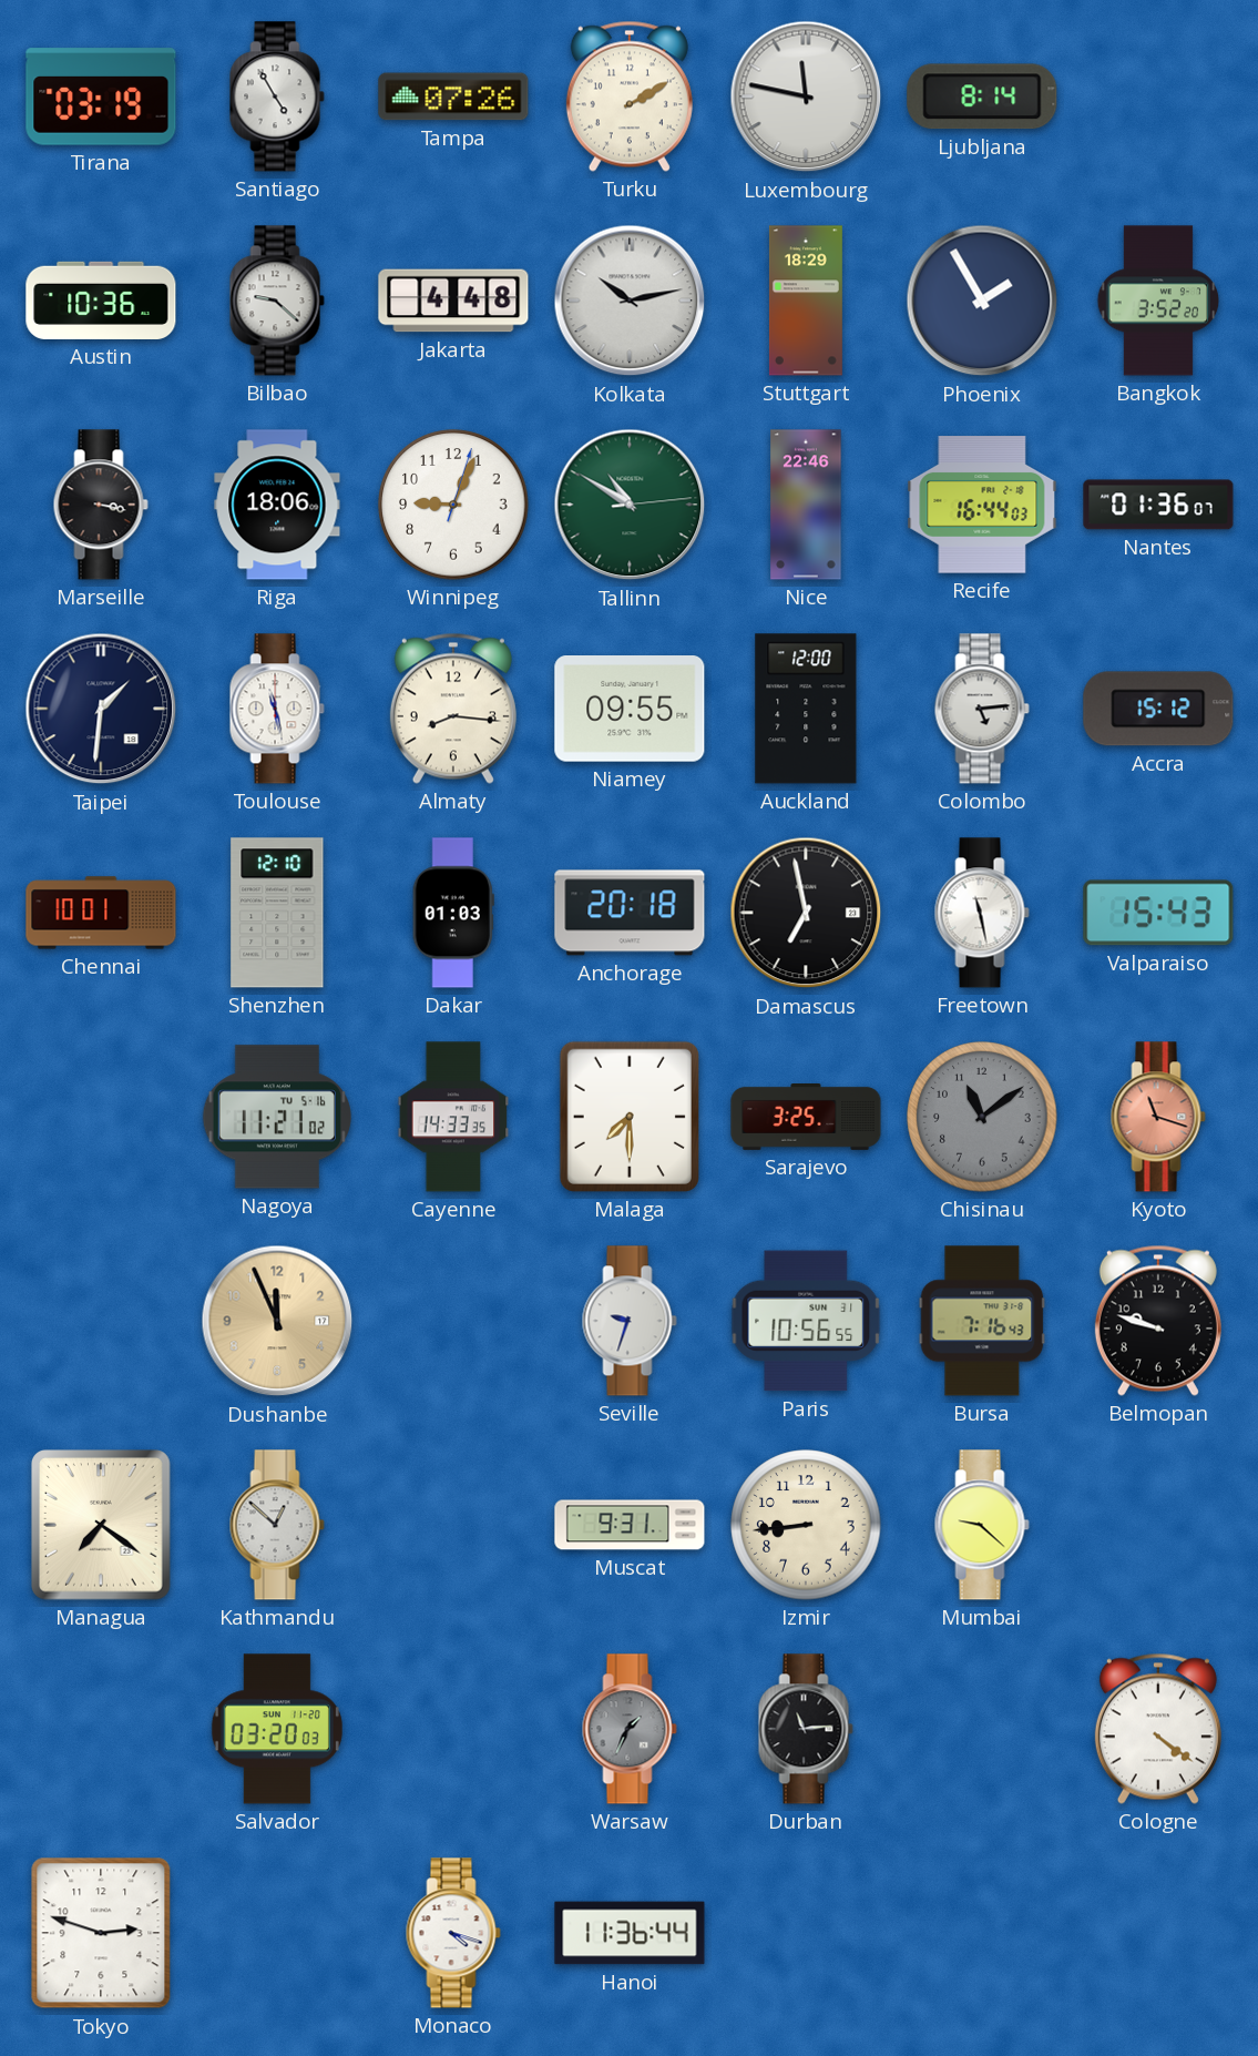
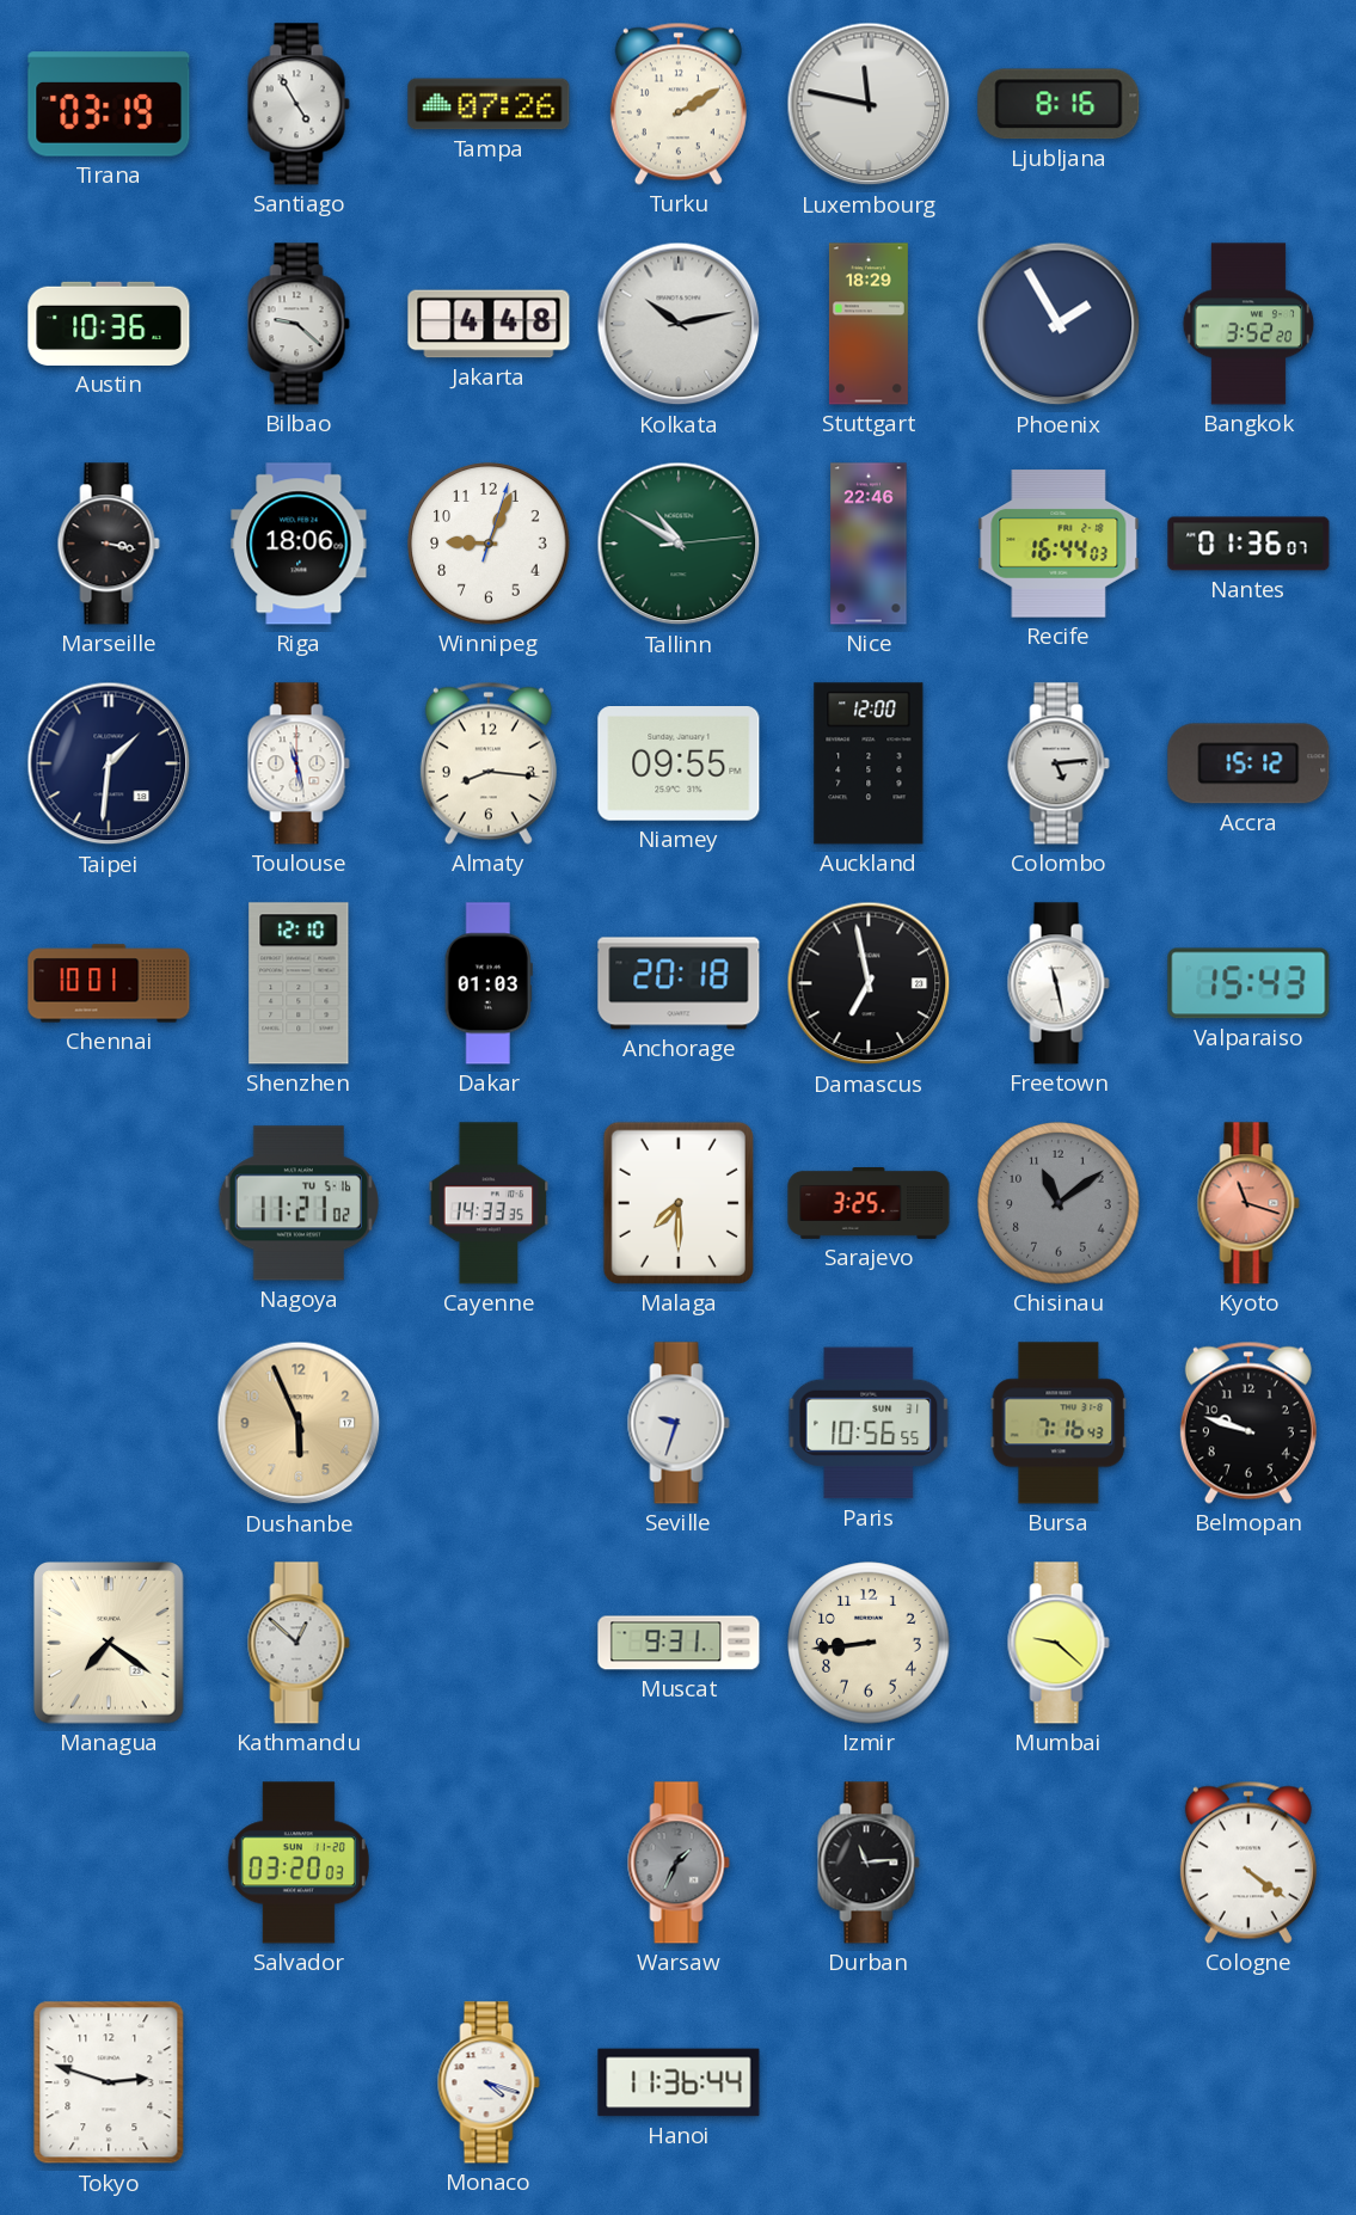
Ljubljana: 8:14 -> 8:16
Dushanbe: 11:56 -> 5:56
